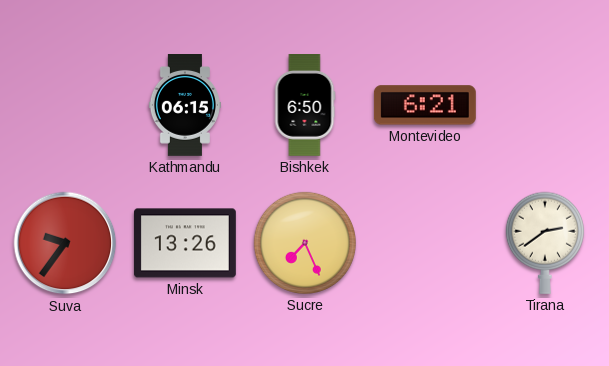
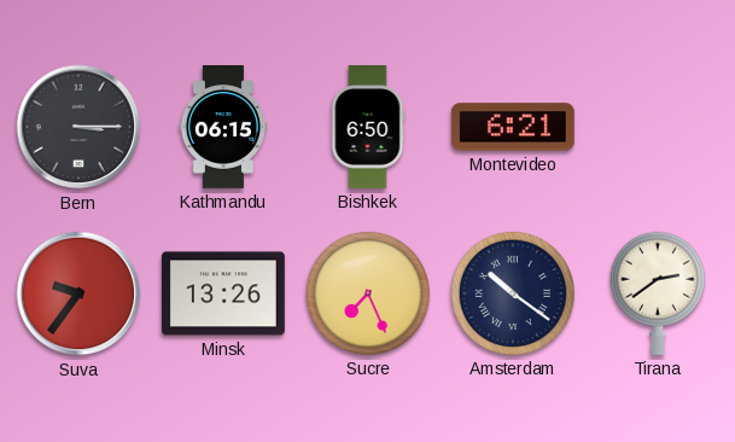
Bern: none -> 3:15
Amsterdam: none -> 10:21
